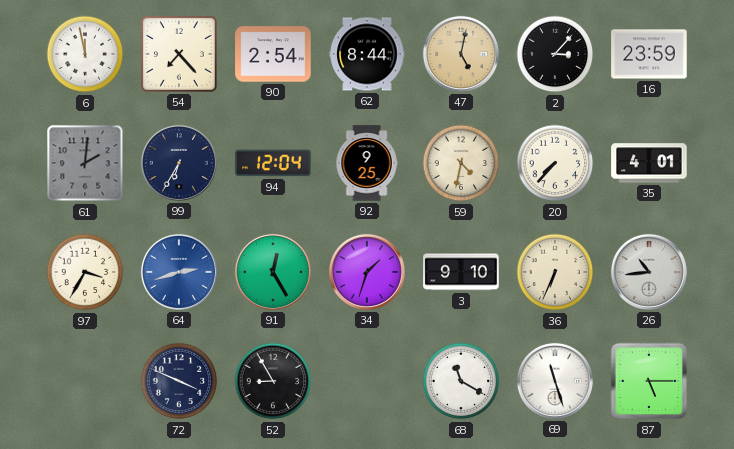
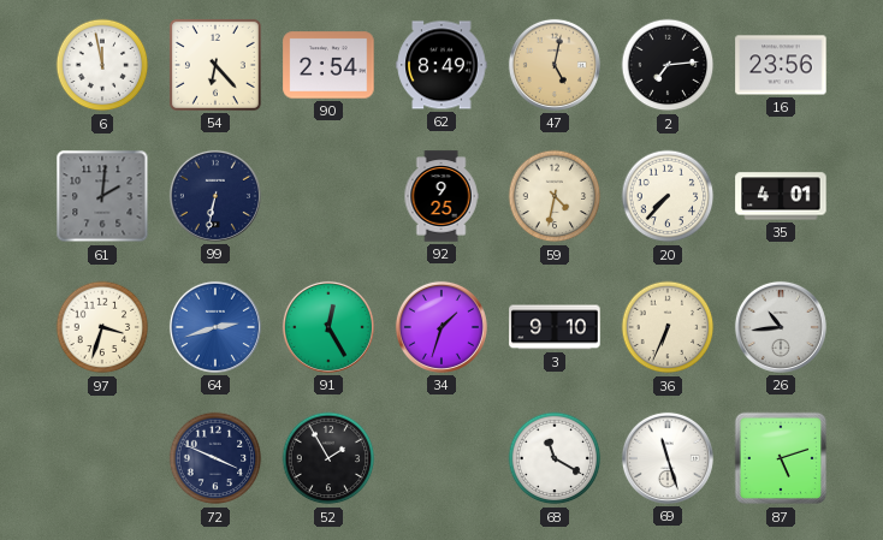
54: 7:23 -> 6:23
62: 8:44 -> 8:49
2: 3:07 -> 7:14
16: 23:59 -> 23:56
99: 6:35 -> 6:32
94: 12:04 -> none
97: 3:35 -> 3:33
52: 8:55 -> 1:55
87: 5:15 -> 5:12
